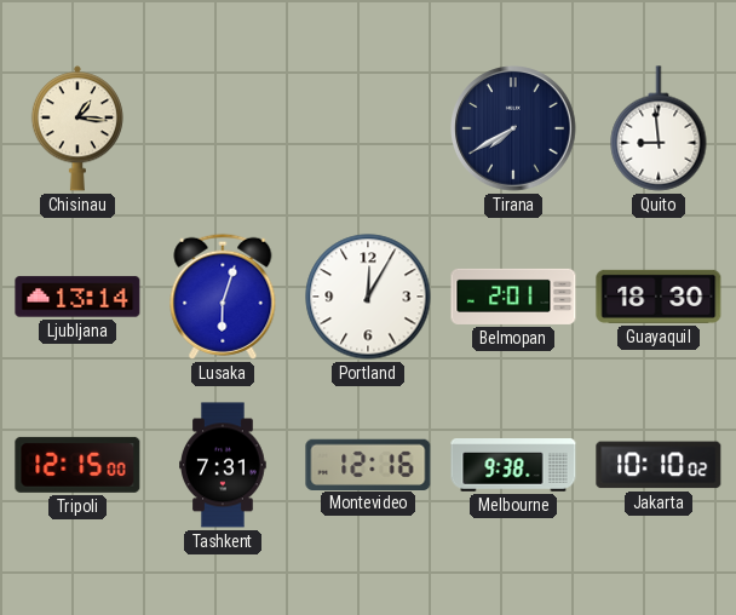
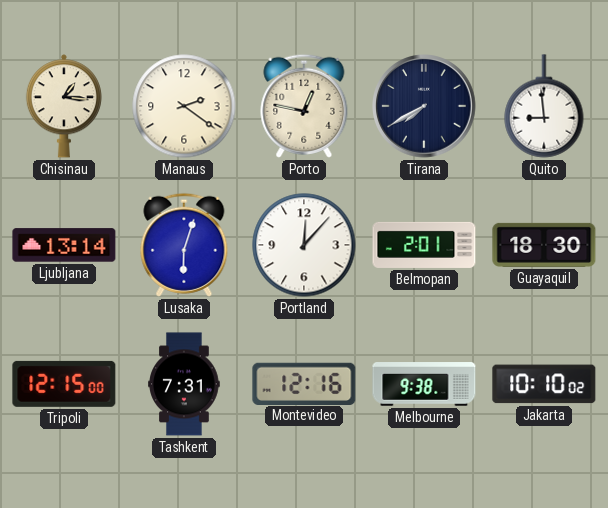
Manaus: none -> 2:21
Porto: none -> 12:47
Portland: 12:05 -> 12:07
